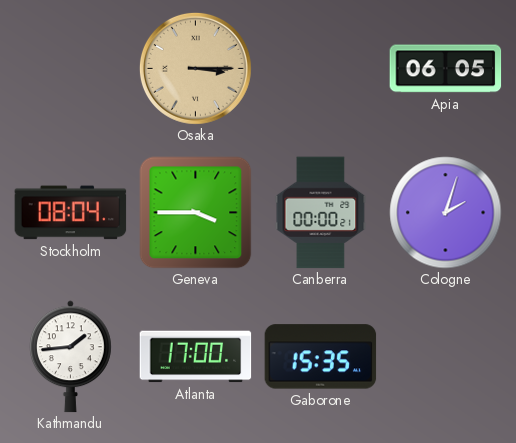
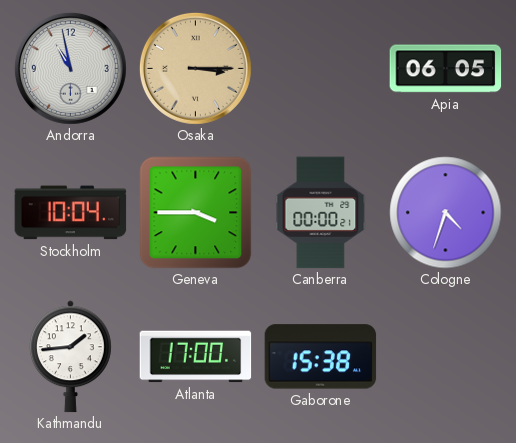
Andorra: none -> 10:58
Stockholm: 08:04 -> 10:04
Cologne: 2:03 -> 4:33
Gaborone: 15:35 -> 15:38
